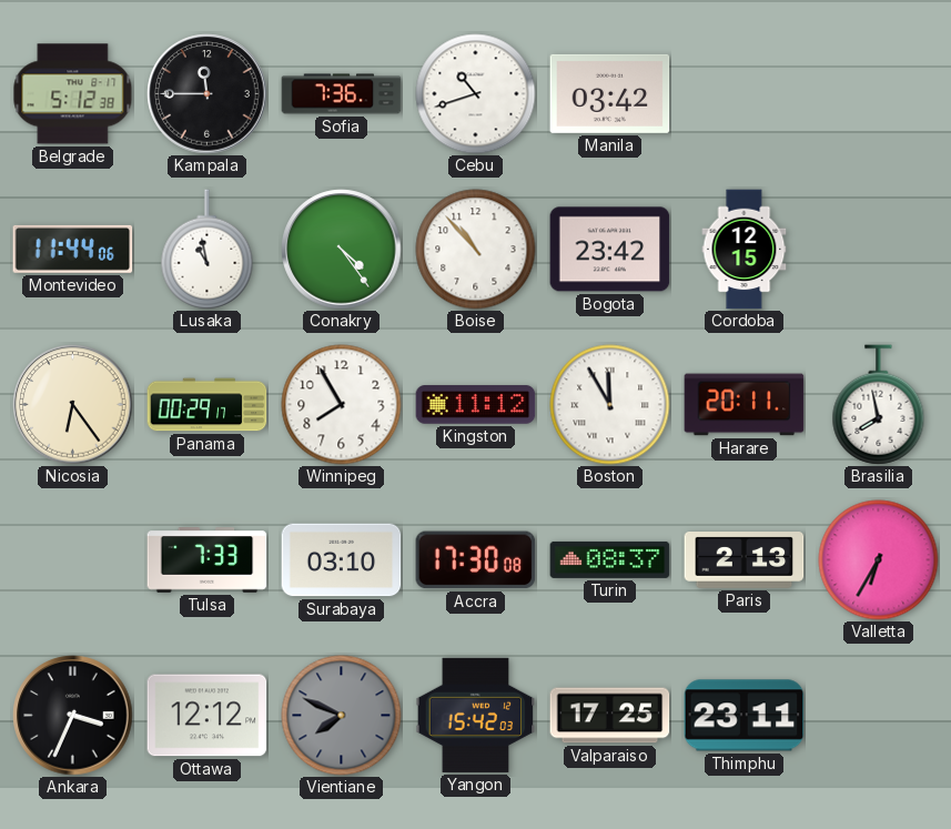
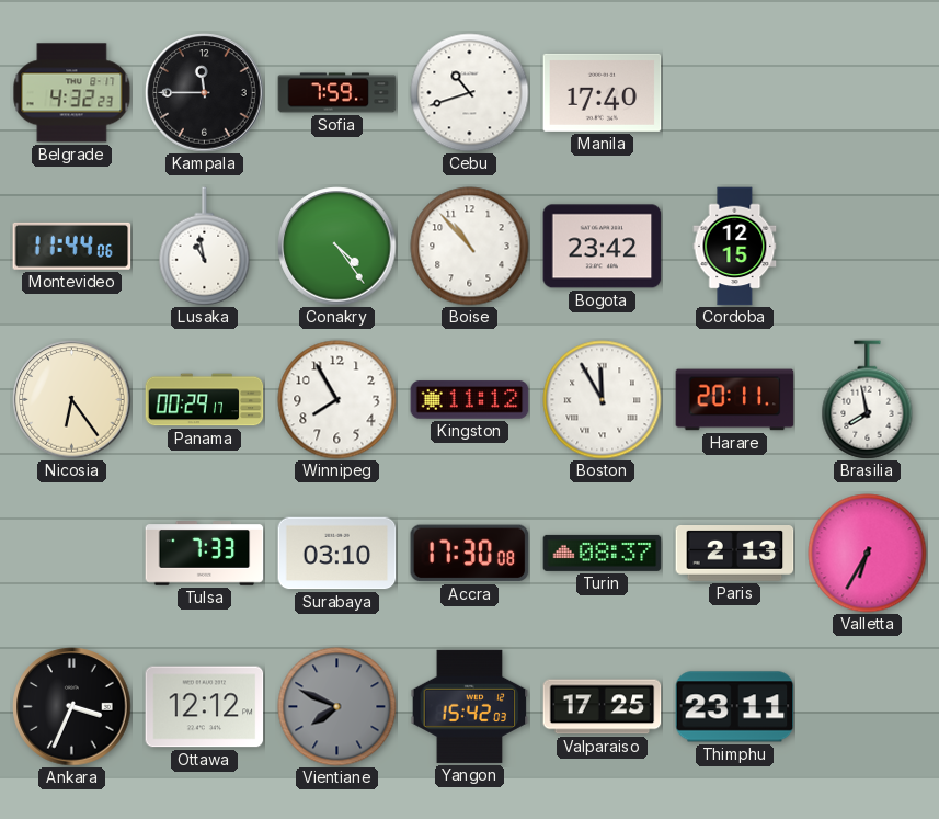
Belgrade: 5:12 -> 4:32
Sofia: 7:36 -> 7:59
Manila: 03:42 -> 17:40
